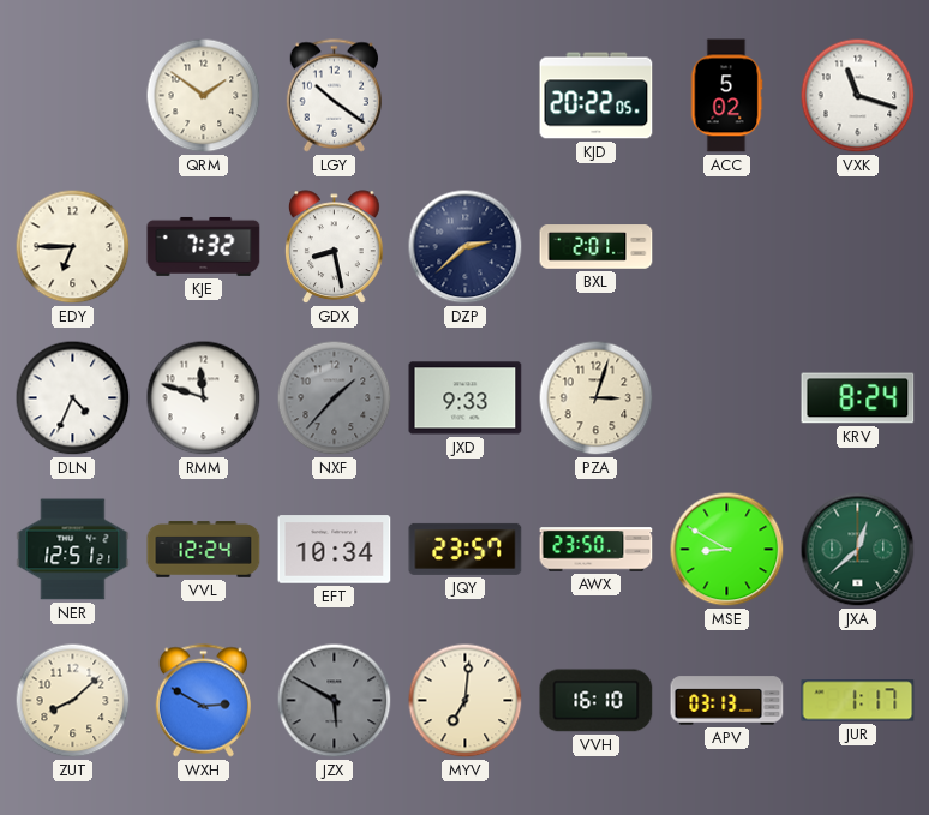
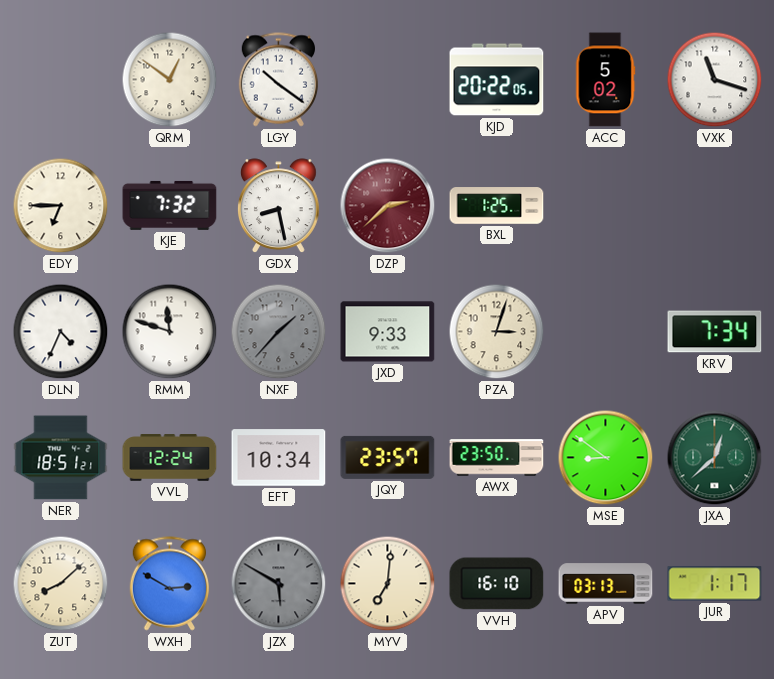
QRM: 1:51 -> 12:51
DZP dial: navy -> burgundy
BXL: 2:01 -> 1:25
KRV: 8:24 -> 7:34
NER: 12:51 -> 18:51
MSE: 8:50 -> 8:51
